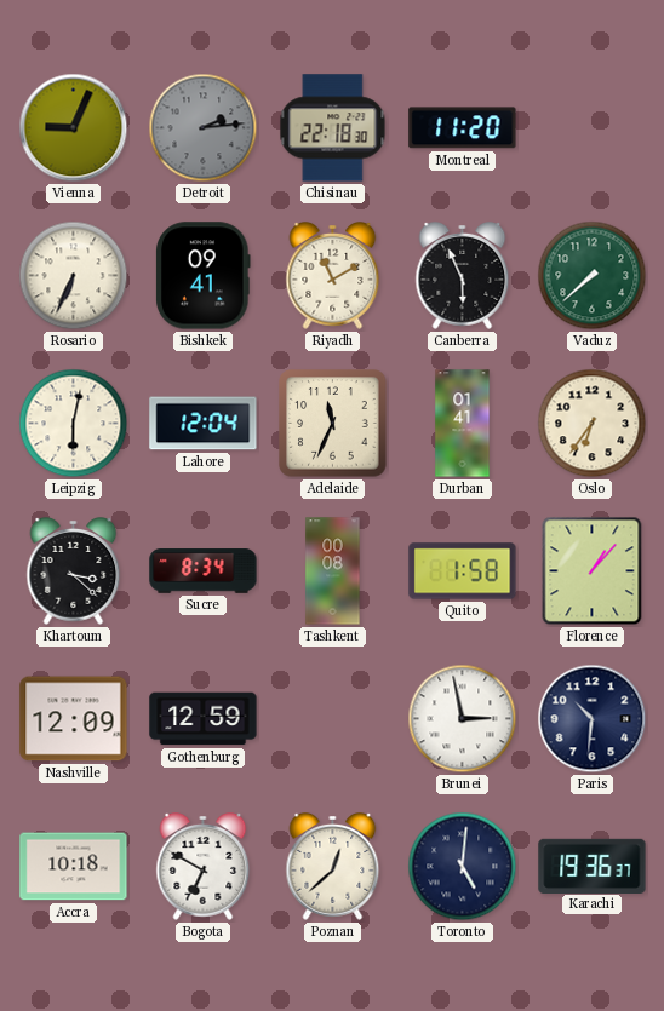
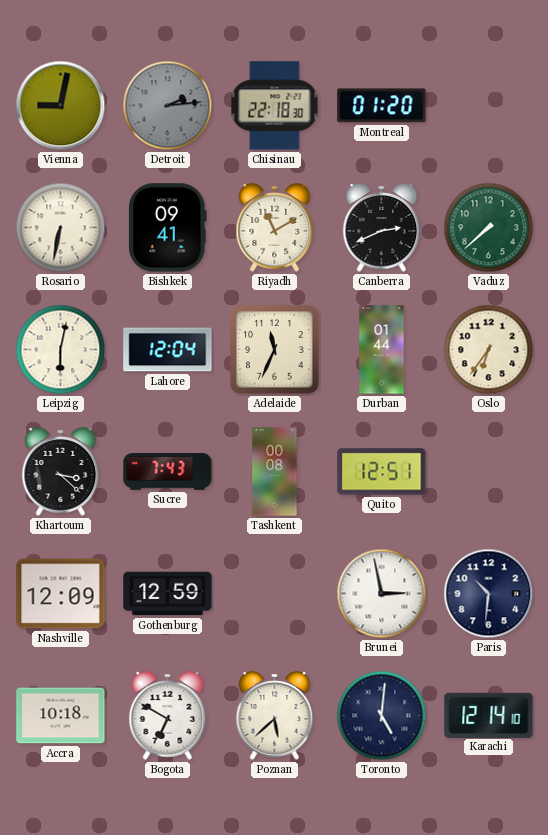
Vienna: 9:04 -> 9:02
Montreal: 11:20 -> 01:20
Rosario: 6:34 -> 6:32
Canberra: 5:56 -> 2:41
Durban: 01:41 -> 01:44
Sucre: 8:34 -> 7:43
Quito: 1:58 -> 12:51
Florence: 1:07 -> none
Poznan: 12:38 -> 5:38
Karachi: 19:36 -> 12:14
